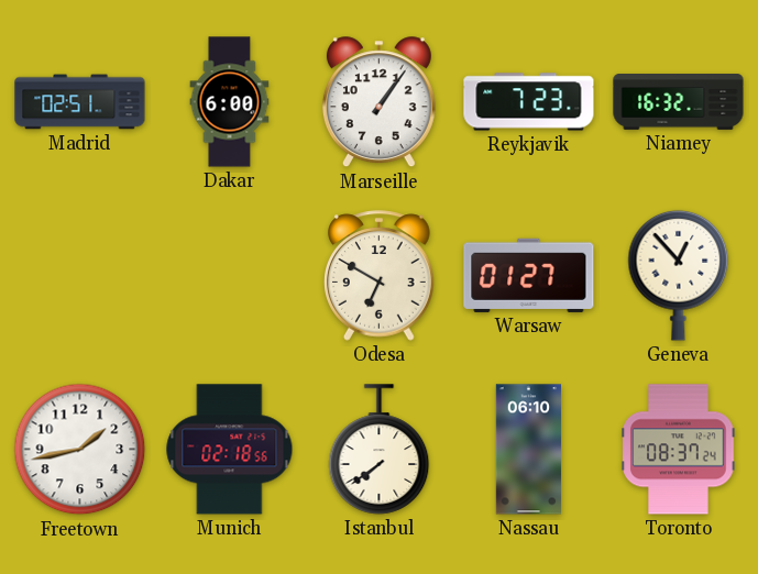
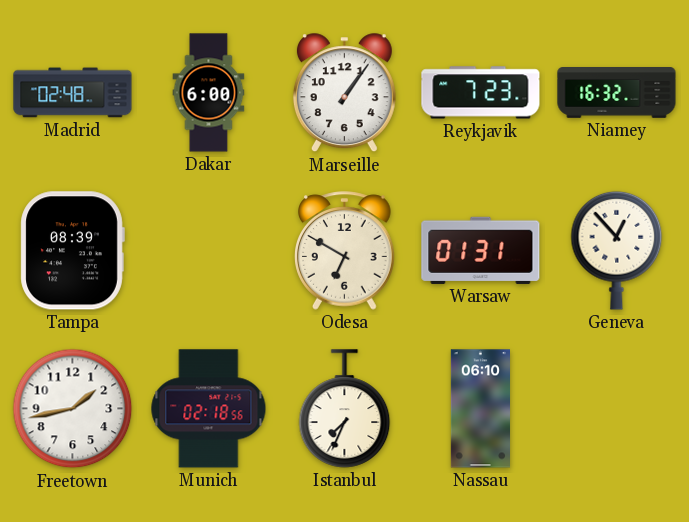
Madrid: 02:51 -> 02:48
Tampa: none -> 08:39
Warsaw: 01:27 -> 01:31
Istanbul: 7:39 -> 7:34
Toronto: 08:37 -> none
